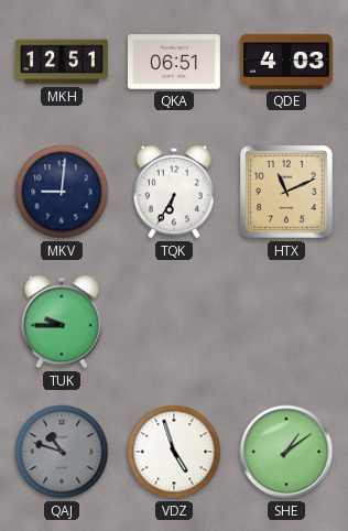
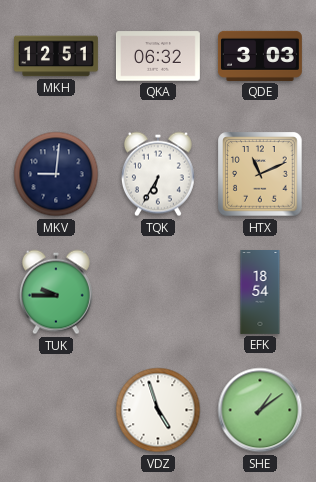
QKA: 06:51 -> 06:32
QDE: 4:03 -> 3:03
EFK: none -> 18:54
QAJ: 10:48 -> none
